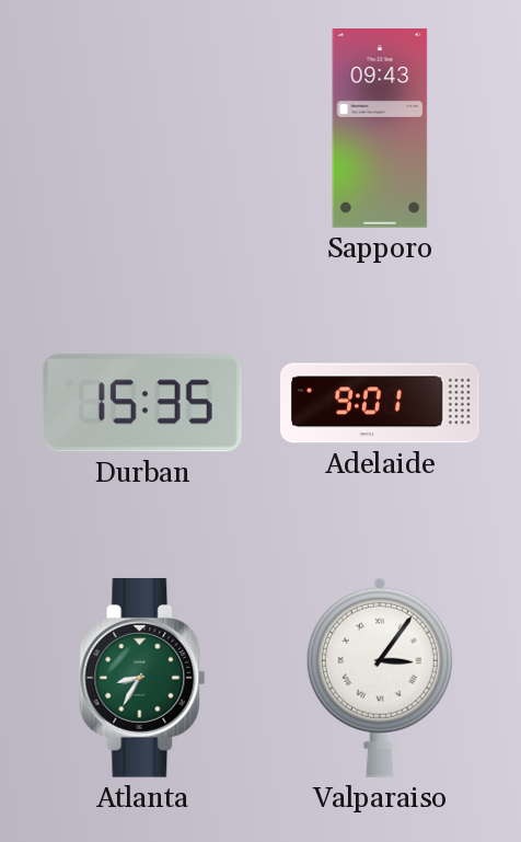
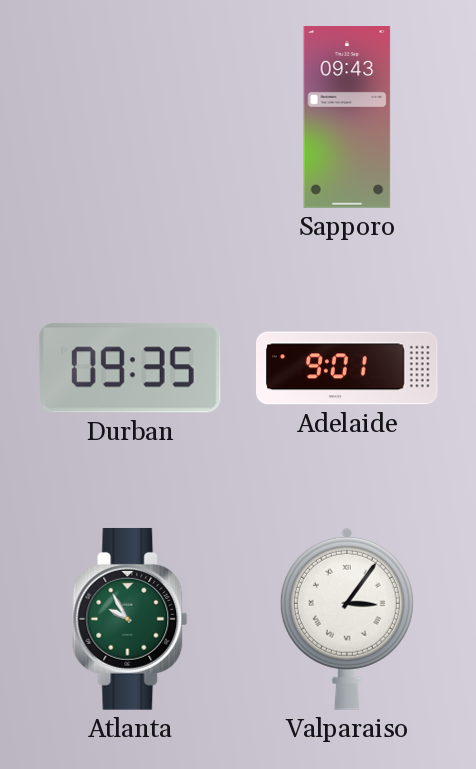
Durban: 15:35 -> 09:35
Atlanta: 8:35 -> 9:55
